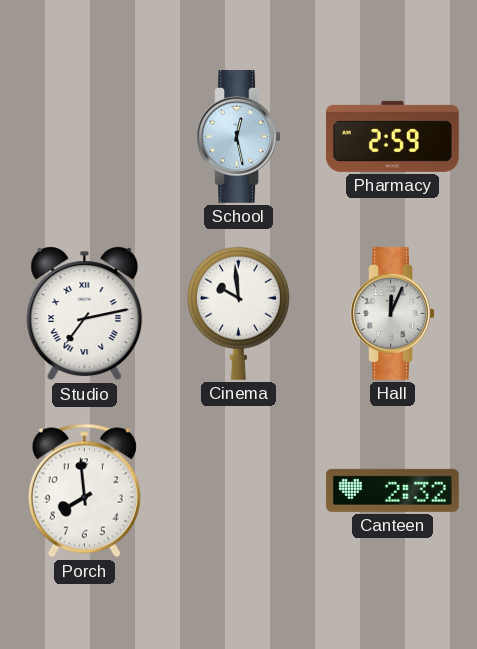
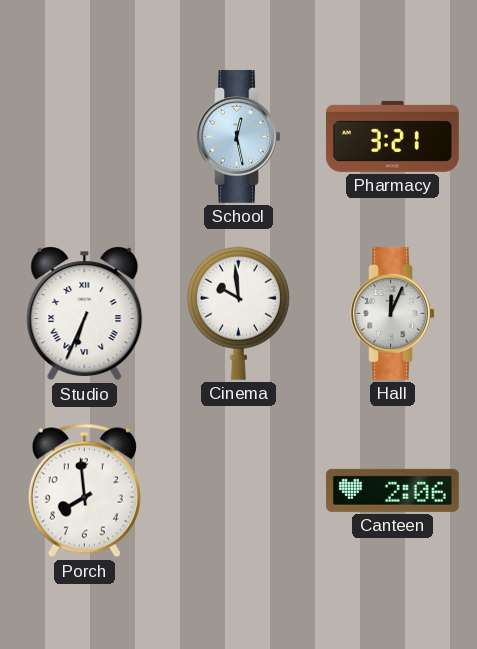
Pharmacy: 2:59 -> 3:21
Studio: 7:13 -> 6:34
Canteen: 2:32 -> 2:06
